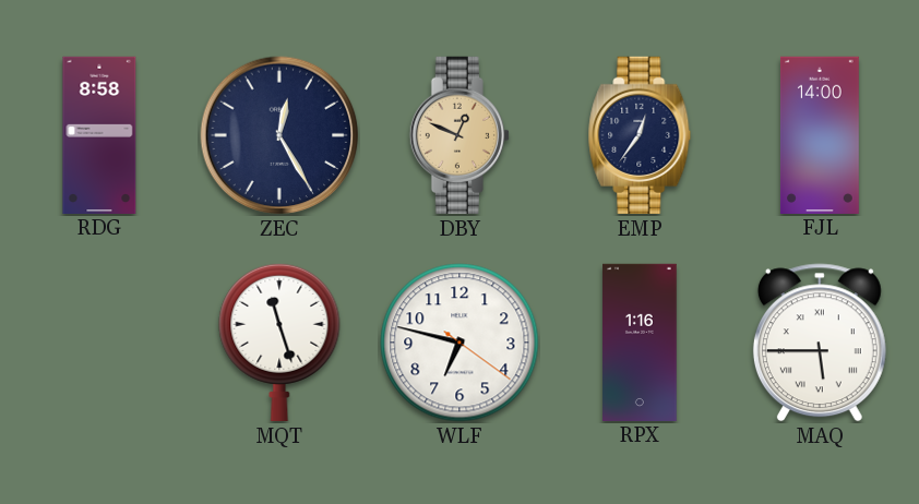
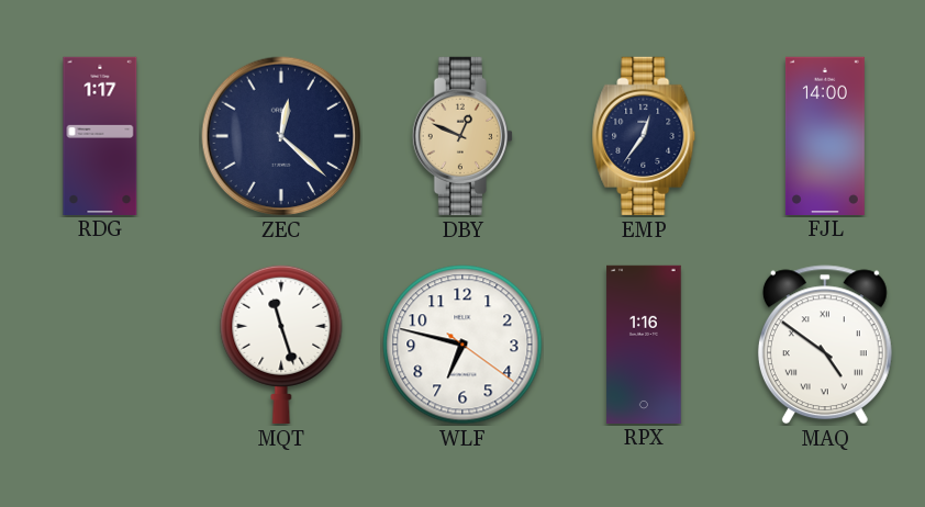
RDG: 8:58 -> 1:17
ZEC: 12:25 -> 12:22
MAQ: 5:45 -> 4:51
